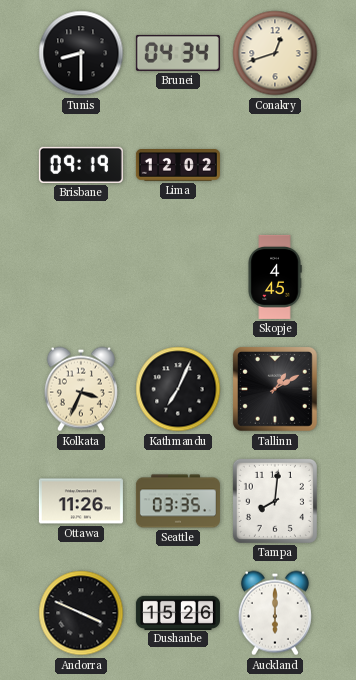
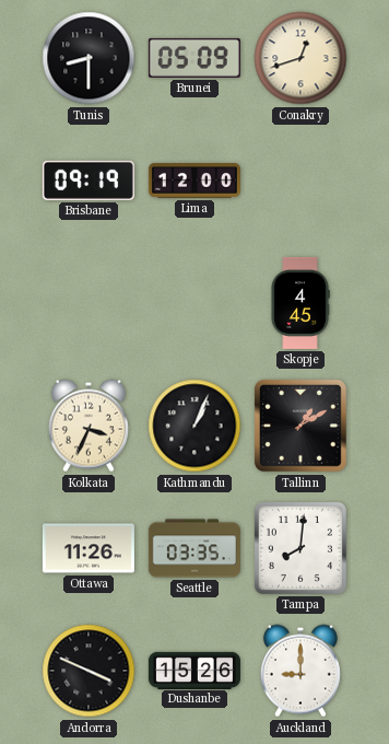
Brunei: 04:34 -> 05:09
Lima: 12:02 -> 12:00
Kathmandu: 7:04 -> 1:04
Auckland: 6:00 -> 9:00
